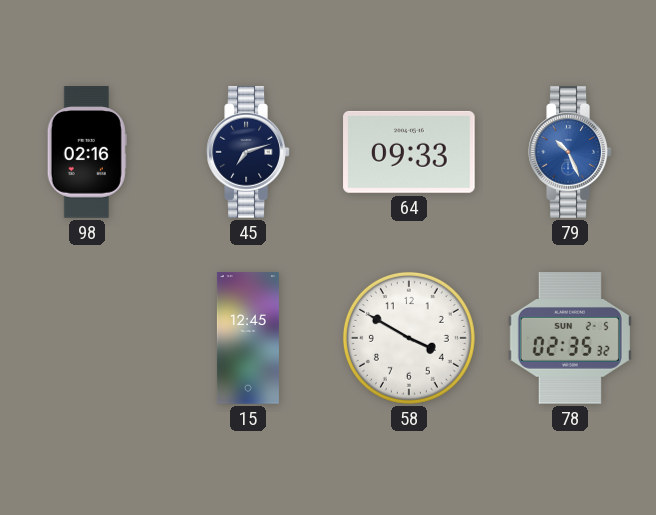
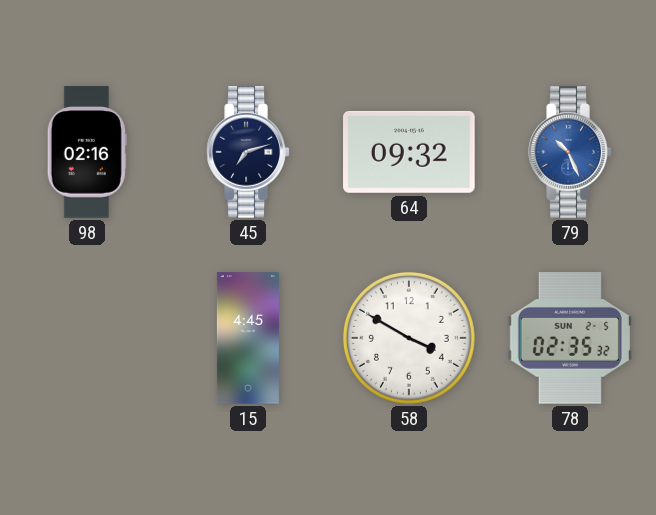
64: 09:33 -> 09:32
15: 12:45 -> 4:45
